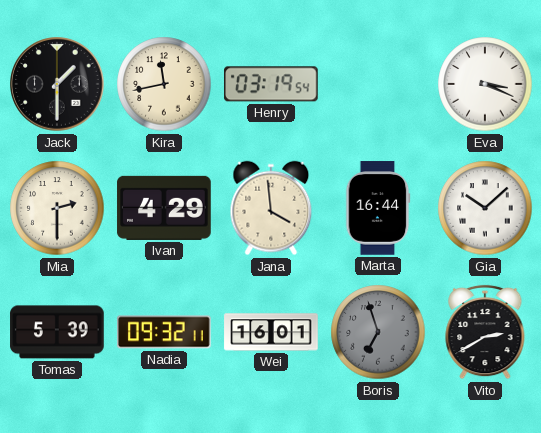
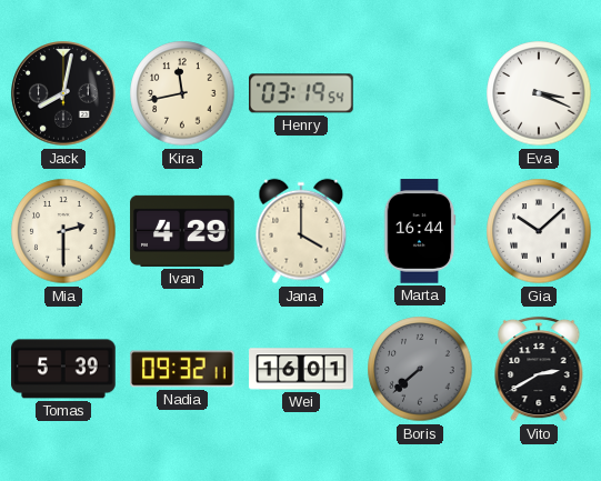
Jack: 1:30 -> 8:02
Jana: 3:59 -> 4:00
Boris: 6:57 -> 7:38
